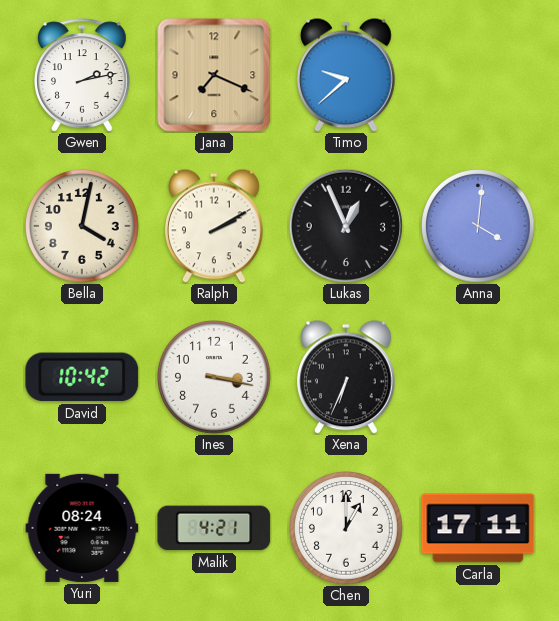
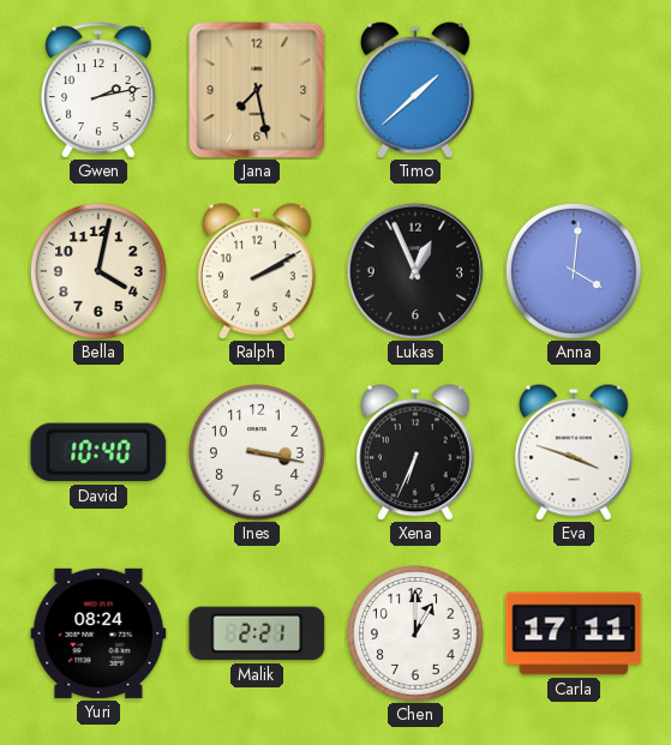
Jana: 7:19 -> 7:28
Timo: 9:38 -> 1:38
David: 10:42 -> 10:40
Eva: none -> 3:48
Malik: 4:21 -> 2:21
